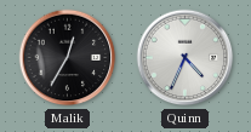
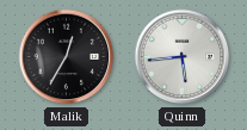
Quinn: 4:34 -> 5:44
